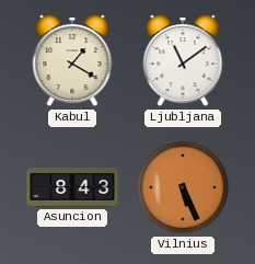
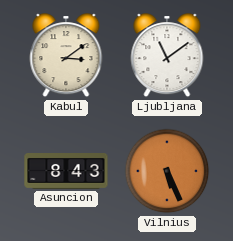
Kabul: 1:20 -> 3:09
